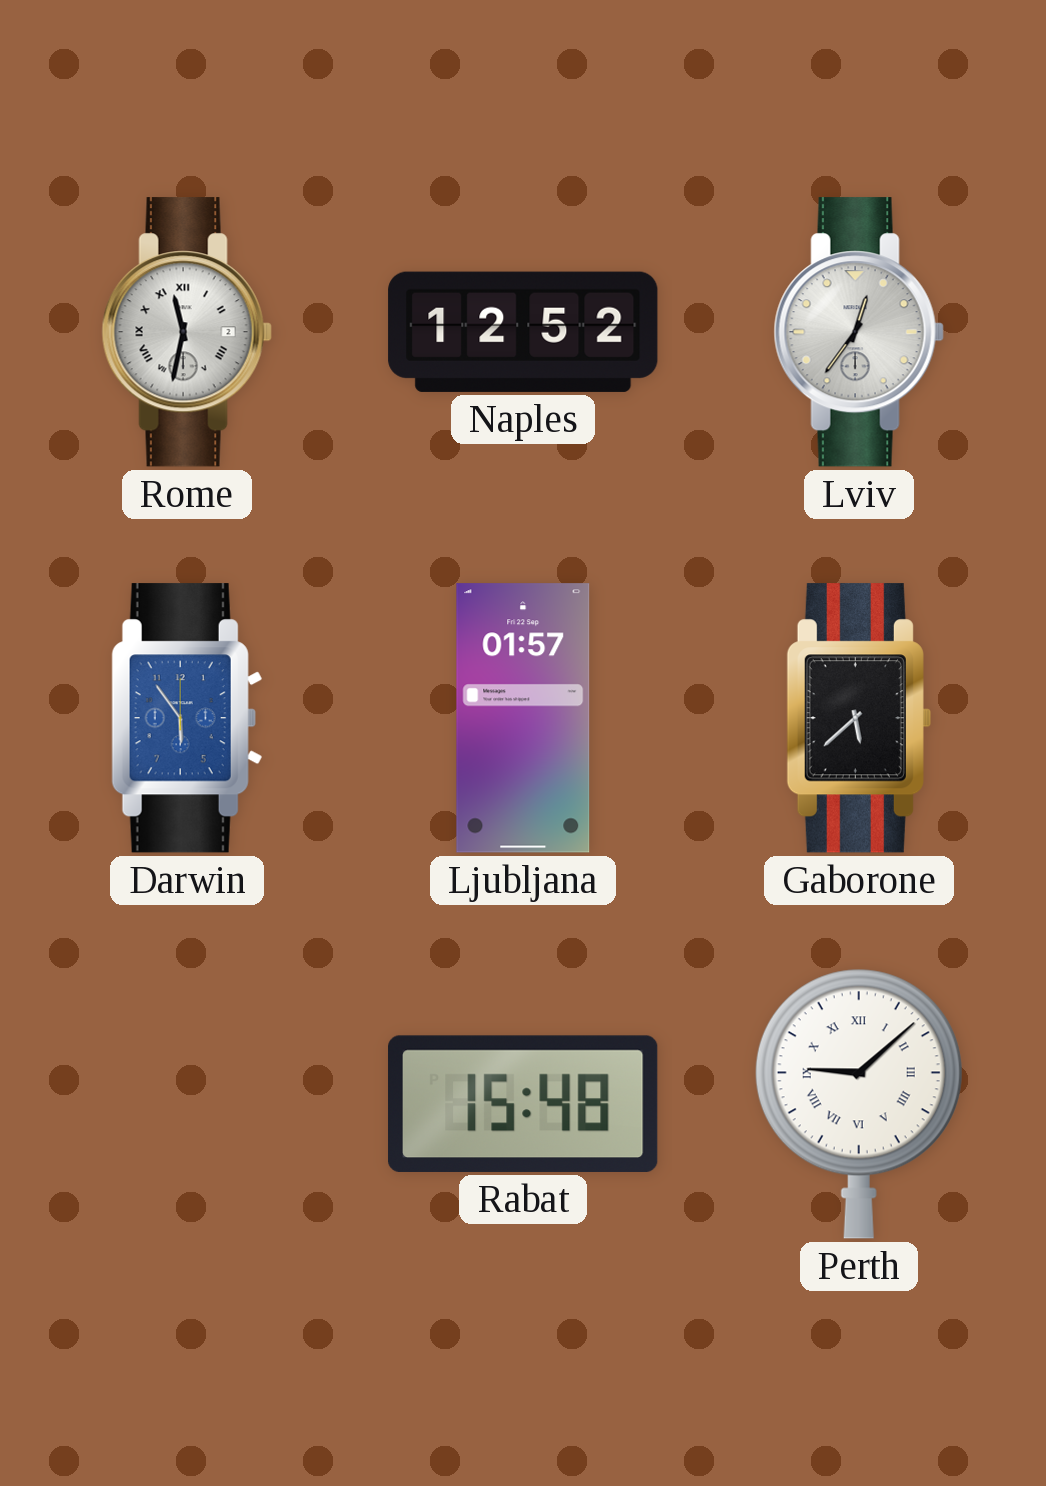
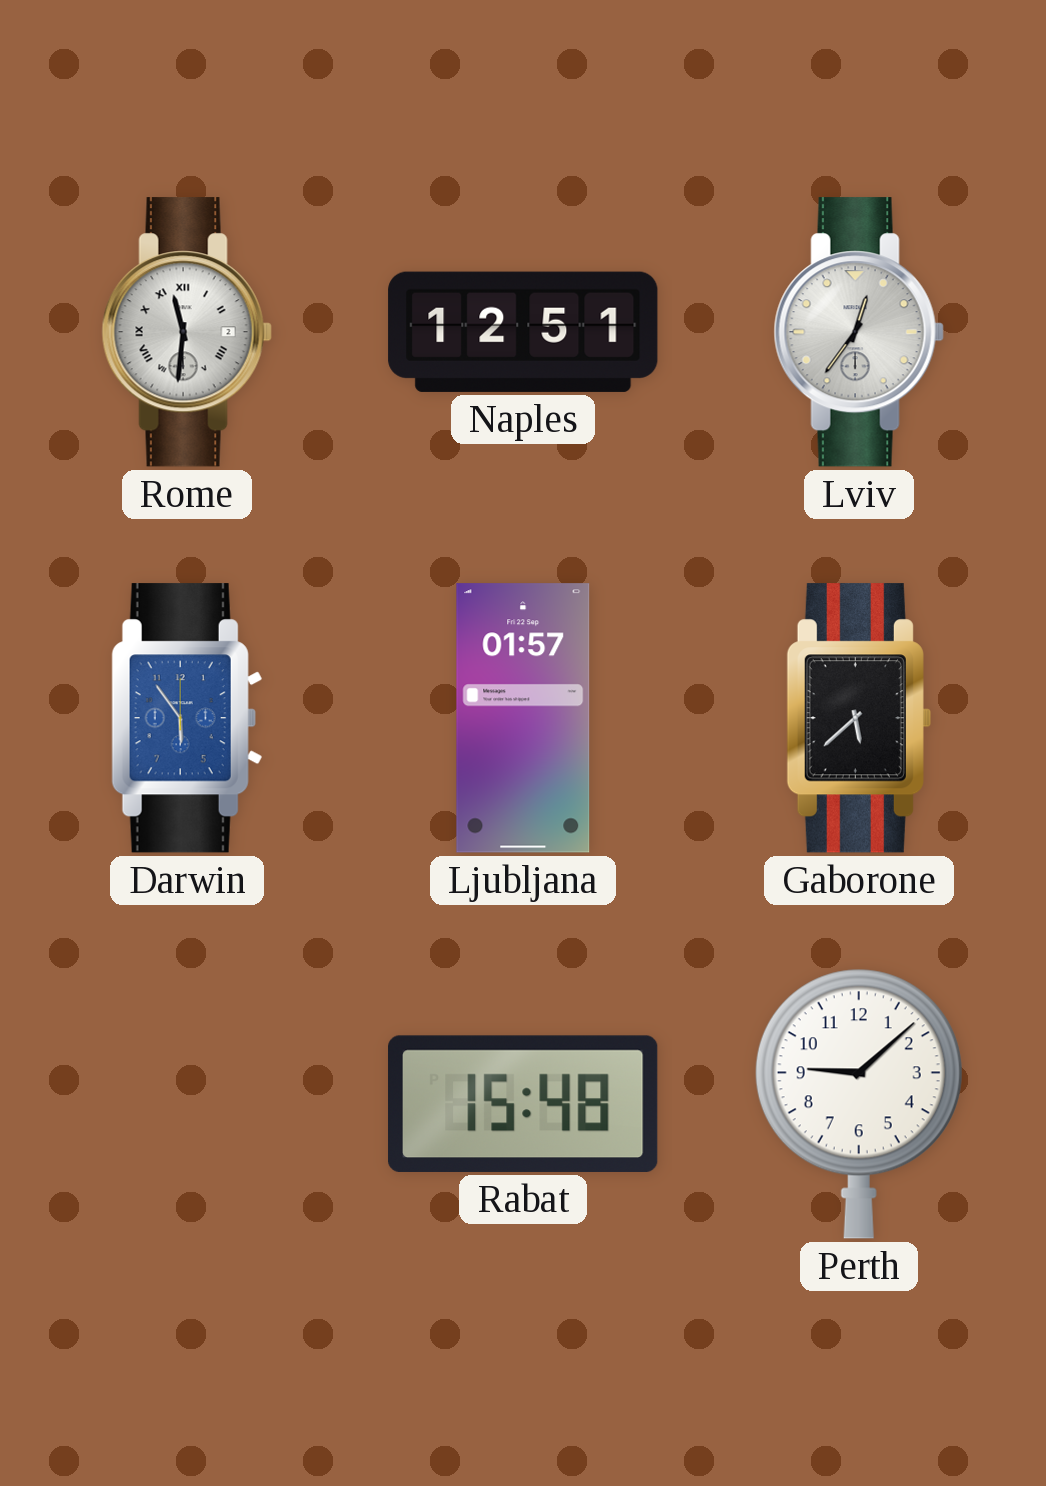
Rome: 11:32 -> 11:31
Naples: 12:52 -> 12:51
Perth numerals: Roman -> Arabic
